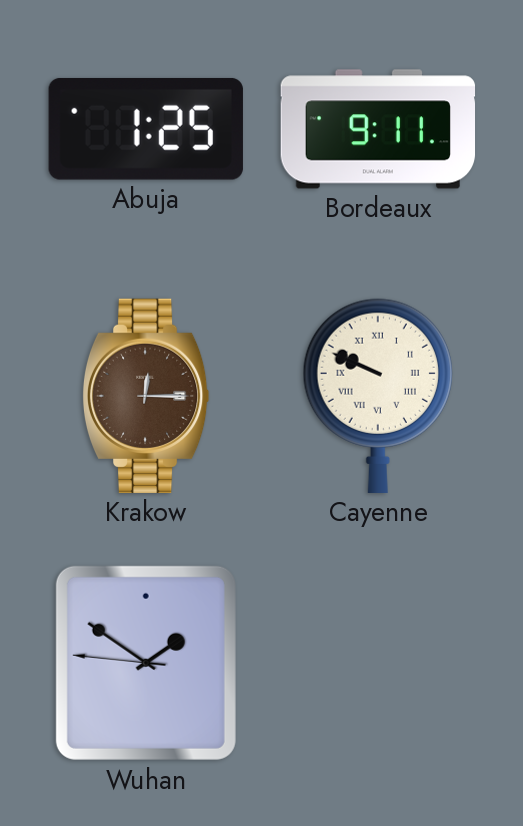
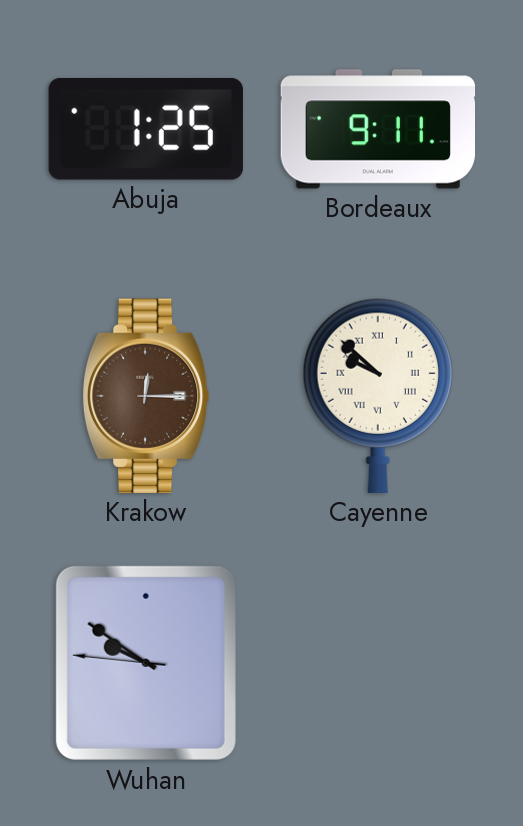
Cayenne: 9:49 -> 9:52
Wuhan: 1:50 -> 9:50
